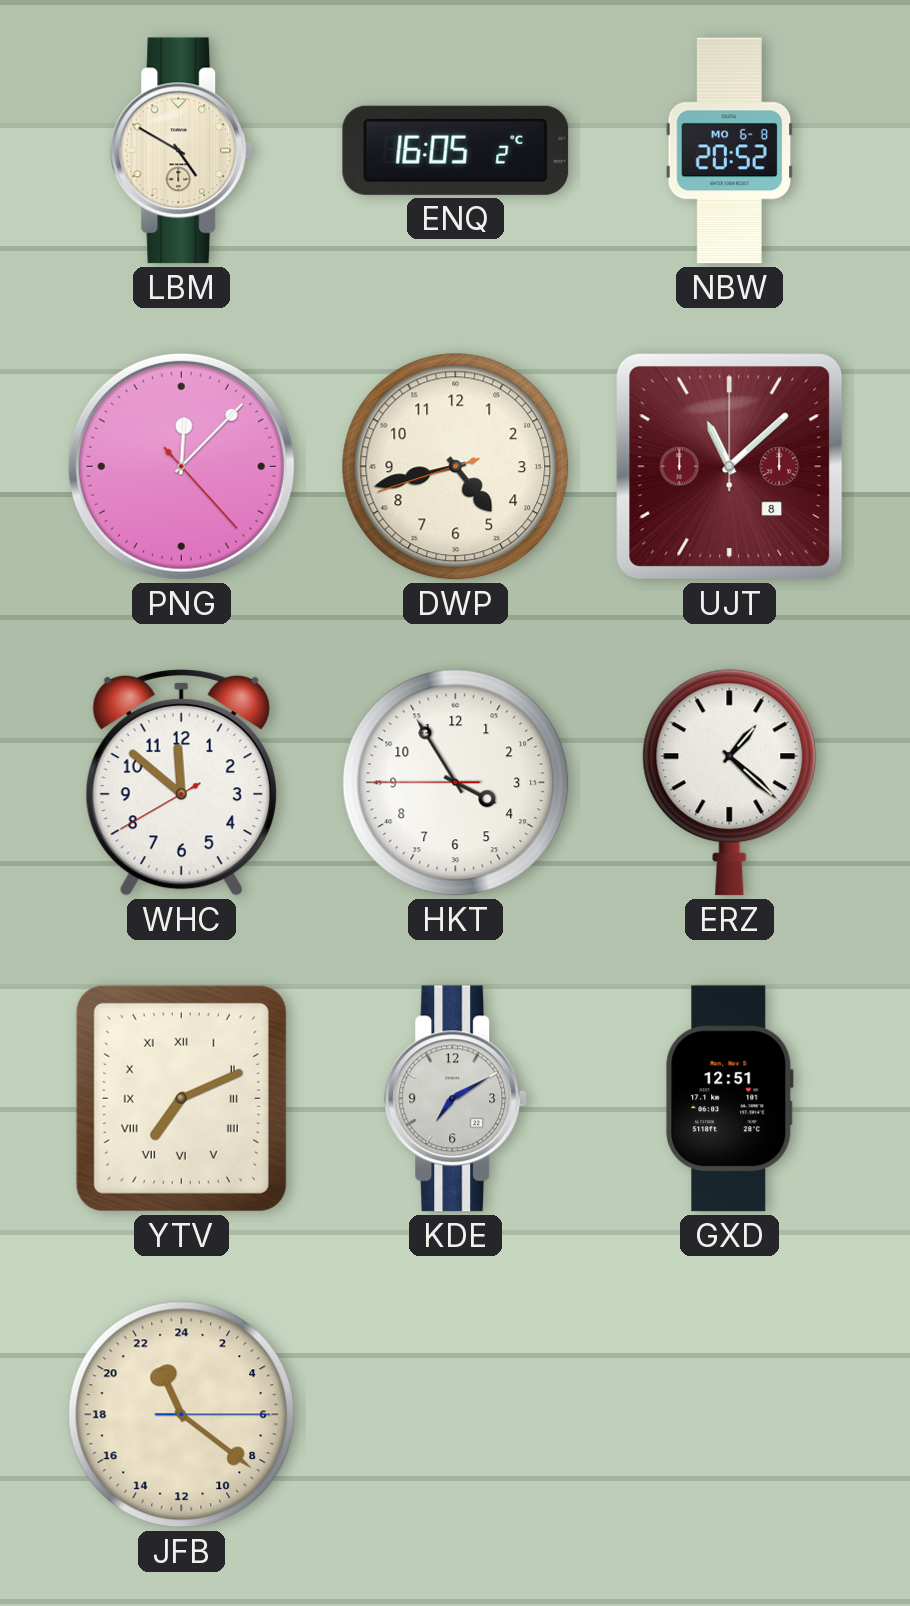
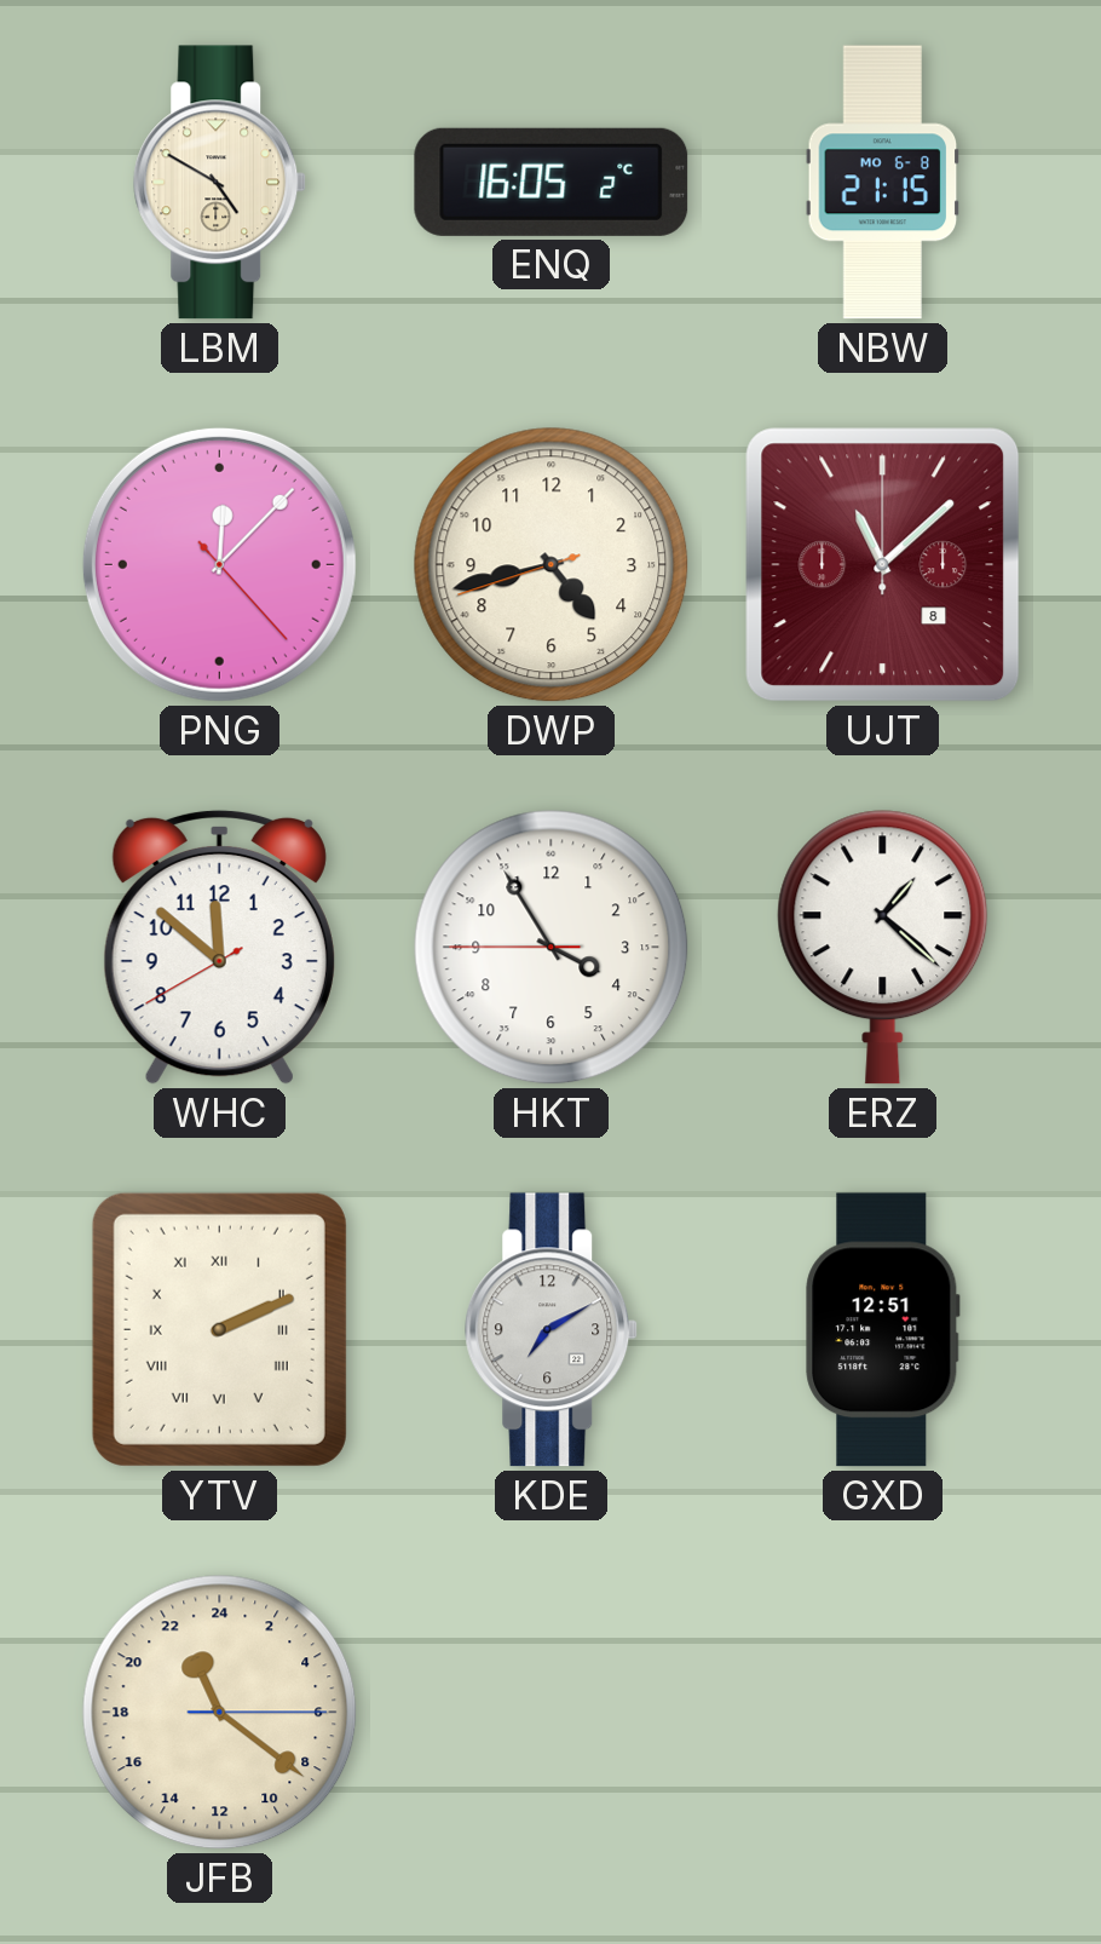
NBW: 20:52 -> 21:15
YTV: 7:11 -> 2:11
